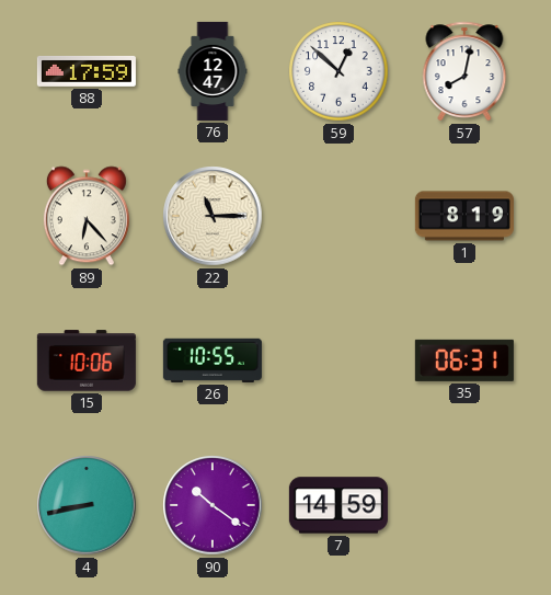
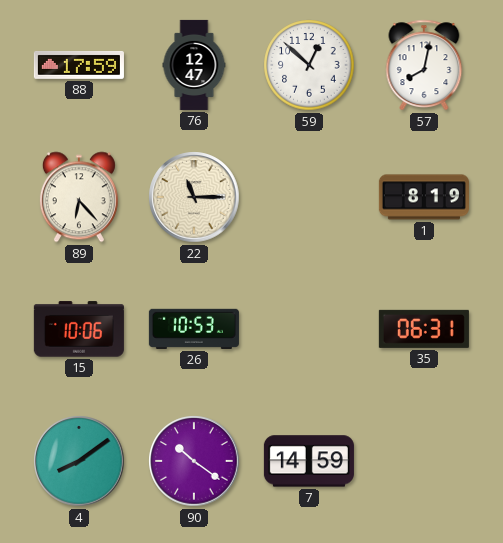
26: 10:55 -> 10:53
4: 8:43 -> 8:09
